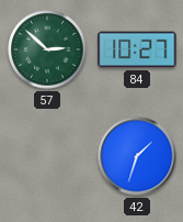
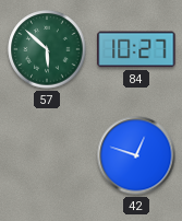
57: 2:52 -> 5:52
42: 1:33 -> 12:48
